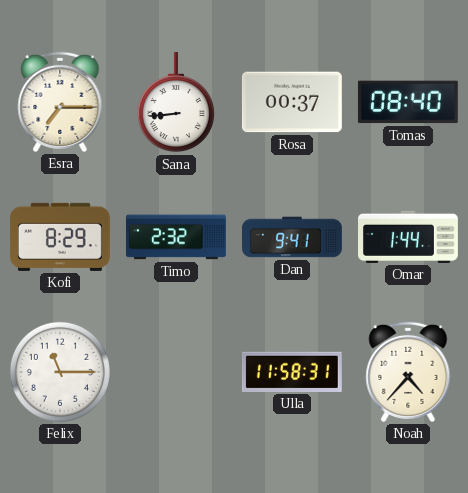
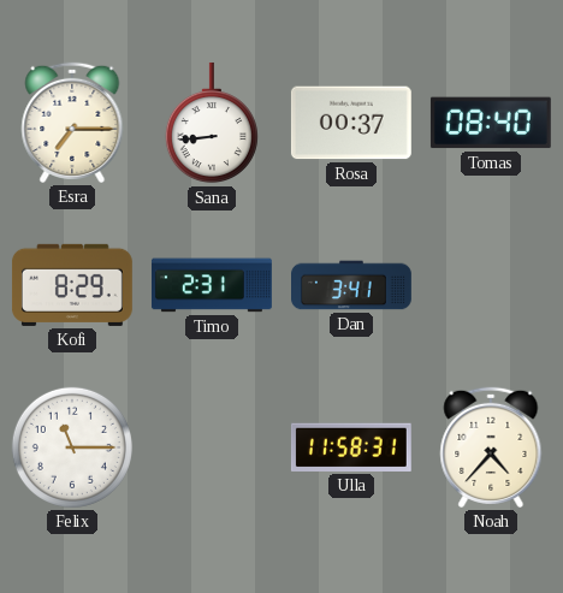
Timo: 2:32 -> 2:31
Dan: 9:41 -> 3:41
Omar: 1:44 -> none
